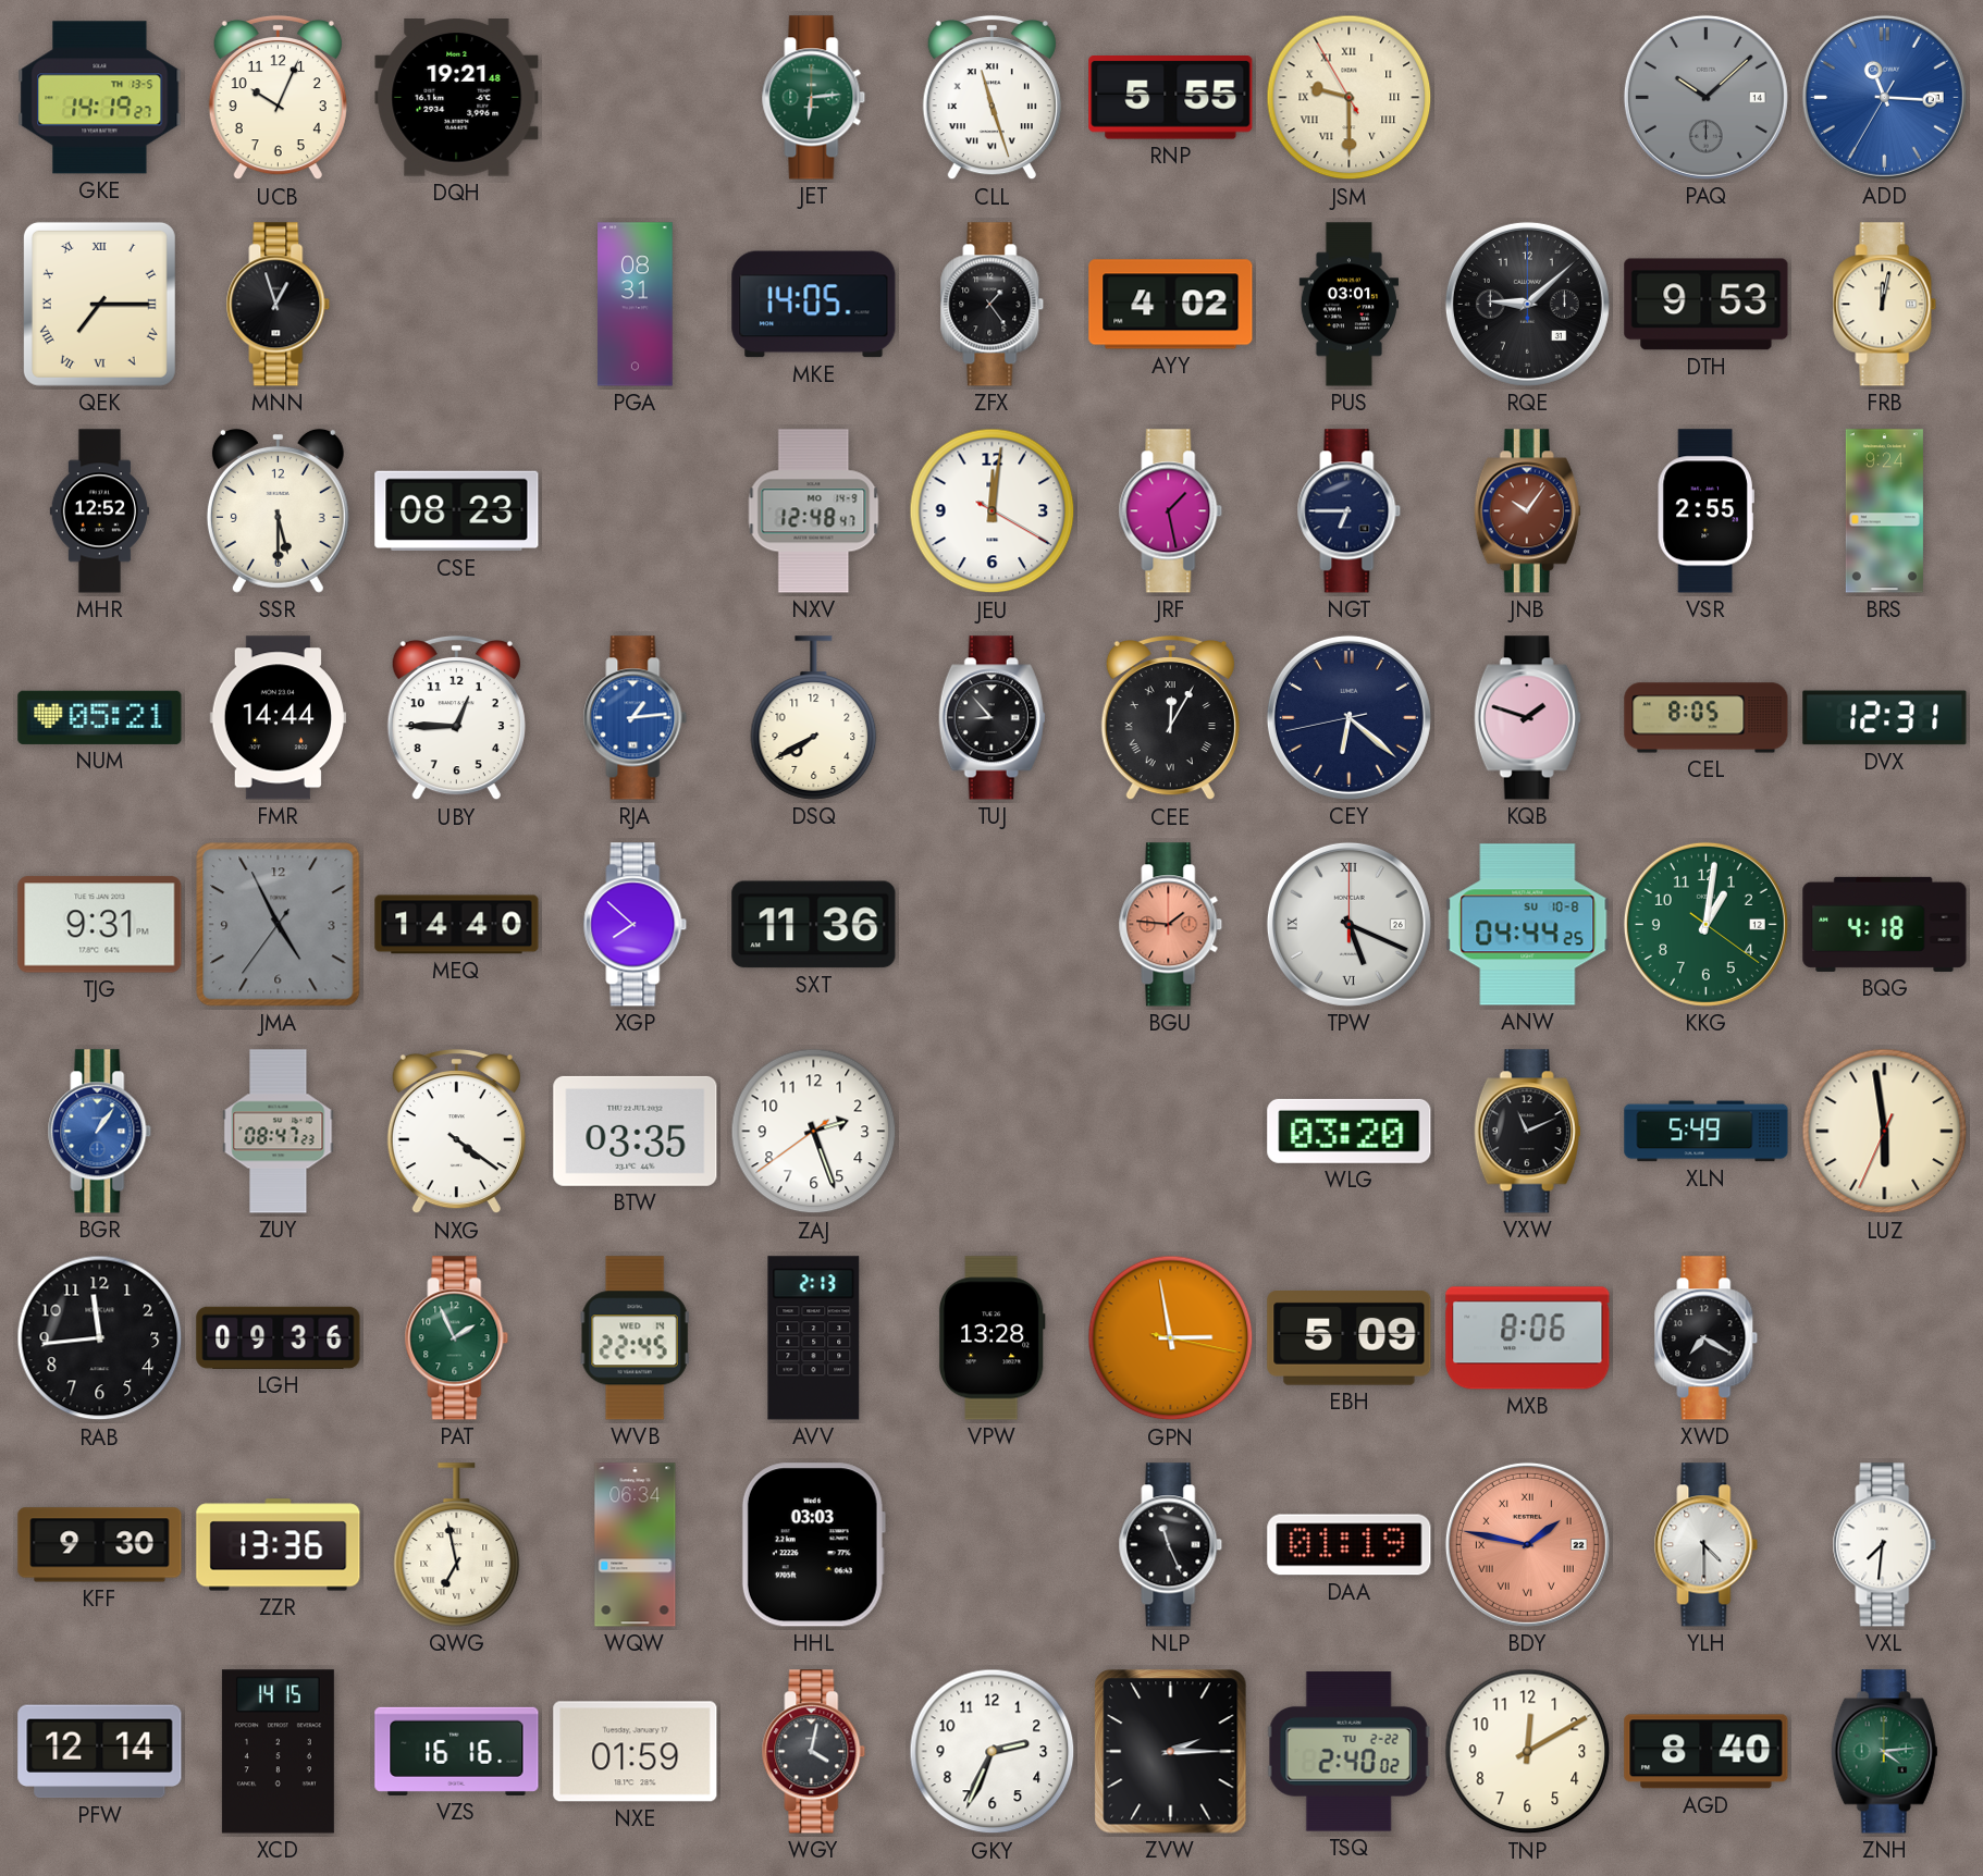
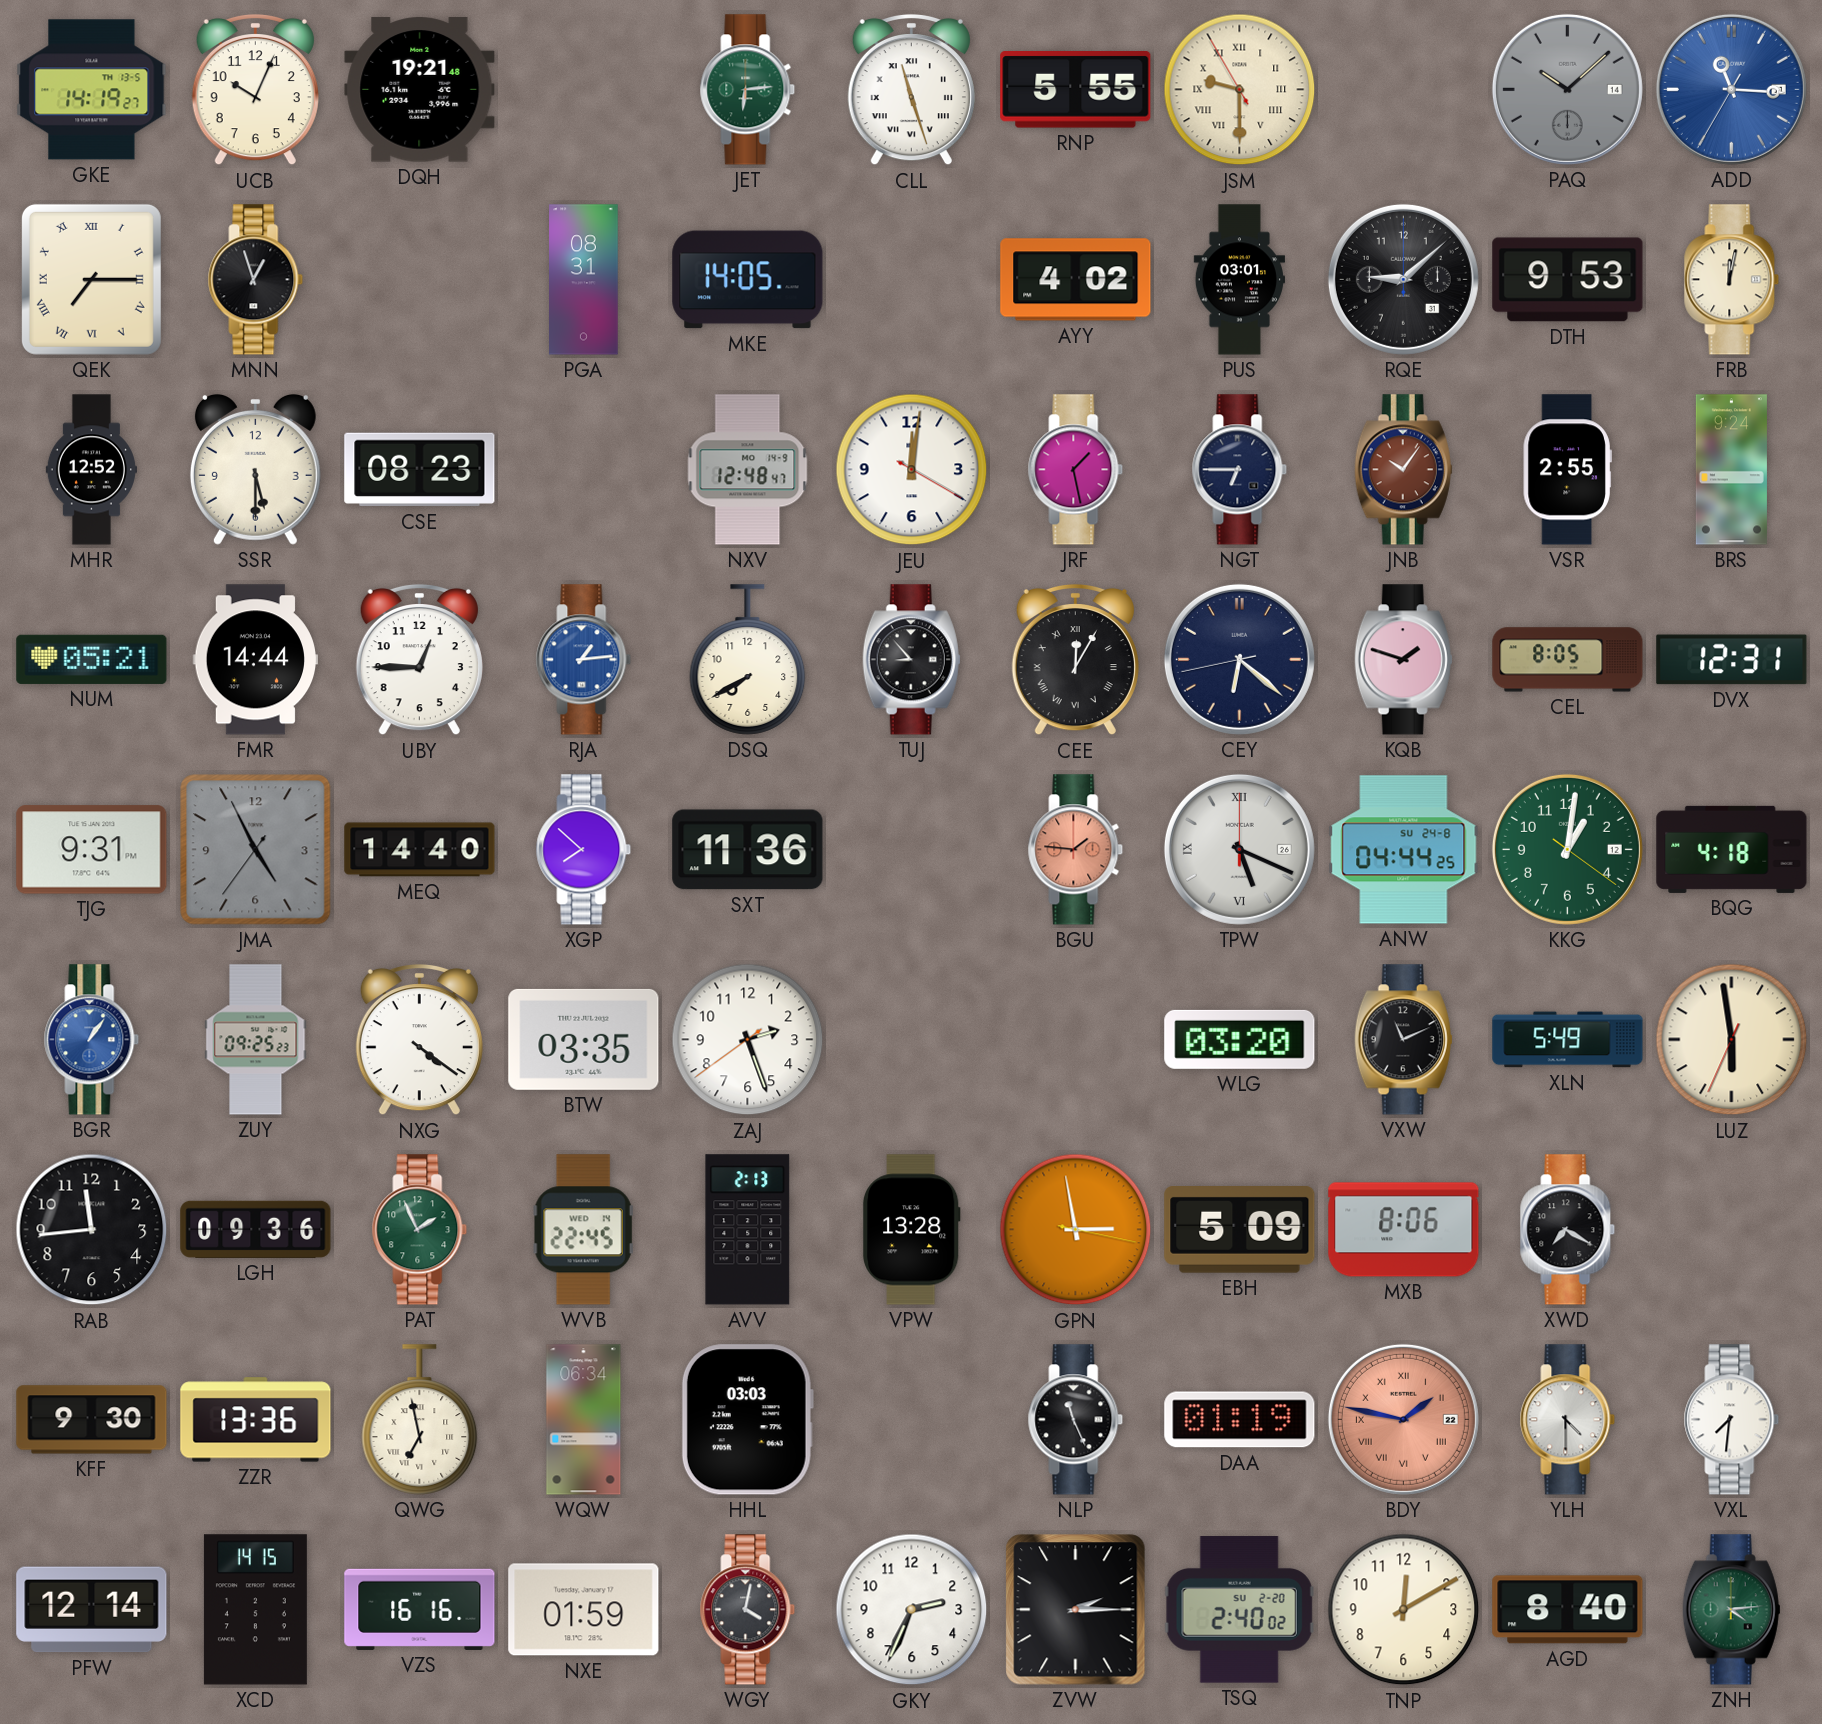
ZFX: 1:24 -> none
ANW date: SU 10-8 -> SU 24-8
ZUY: 08:47 -> 09:25
TSQ date: TU 2-22 -> SU 2-20
